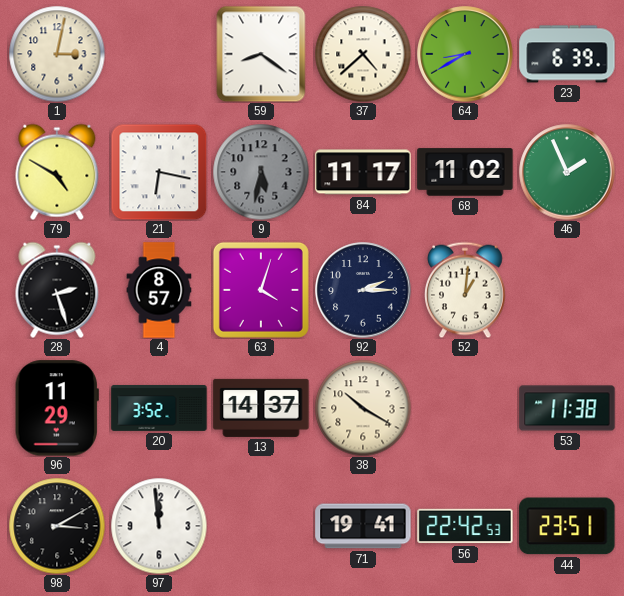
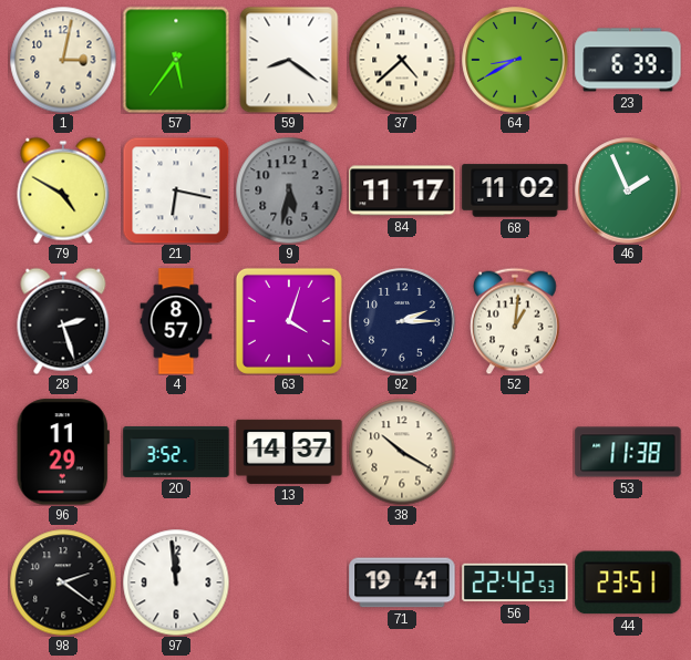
57: none -> 5:36
98: 3:10 -> 2:21
